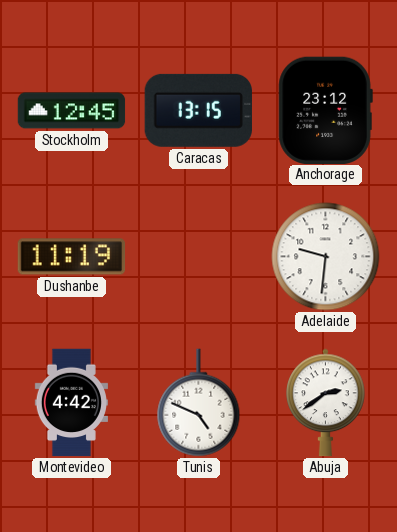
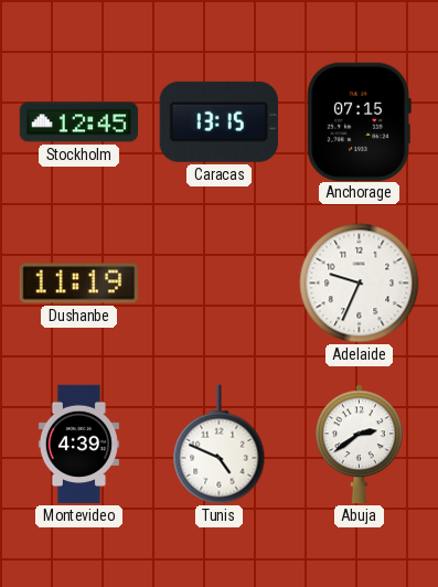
Anchorage: 23:12 -> 07:15
Adelaide: 9:31 -> 9:34
Montevideo: 4:42 -> 4:39
